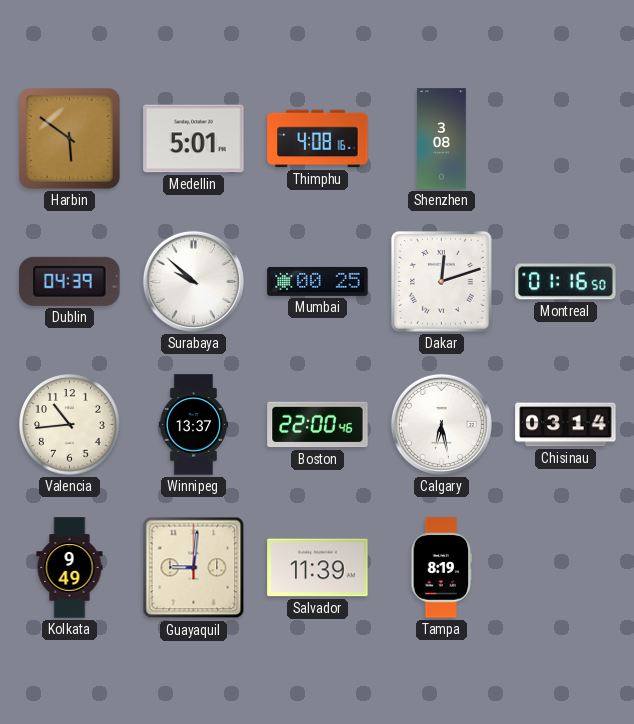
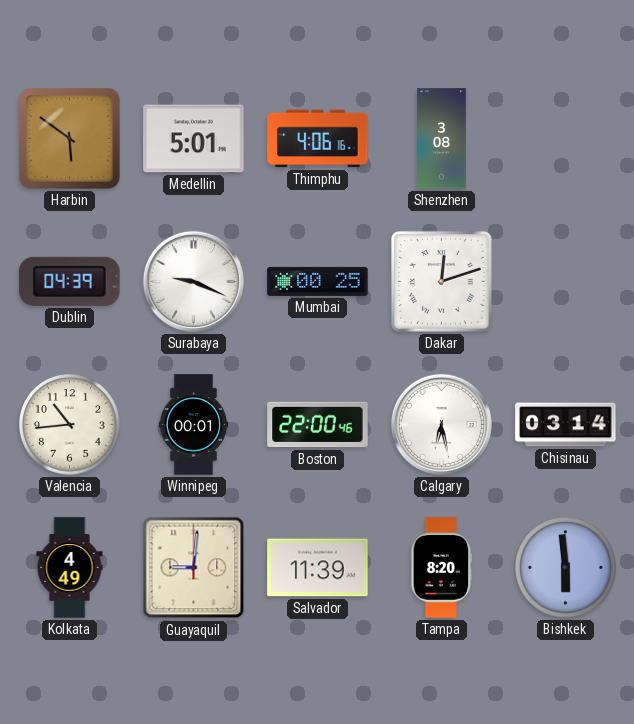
Thimphu: 4:08 -> 4:06
Surabaya: 9:52 -> 9:19
Montreal: 01:16 -> none
Winnipeg: 13:37 -> 00:01
Kolkata: 9:49 -> 4:49
Tampa: 8:19 -> 8:20
Bishkek: none -> 5:59
